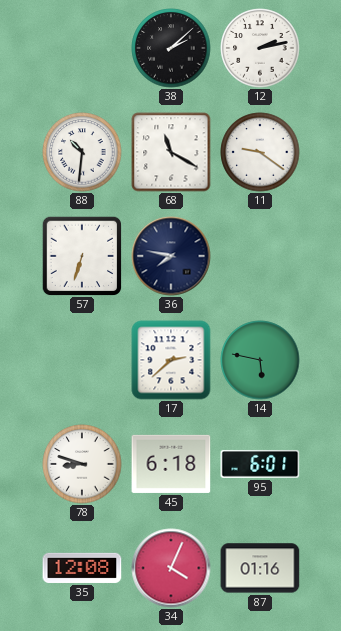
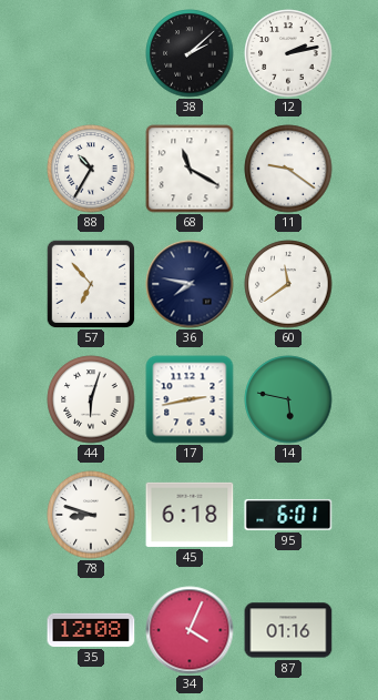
88: 10:31 -> 10:35
57: 6:33 -> 6:53
60: none -> 11:39
44: none -> 6:03
17: 2:38 -> 2:43
